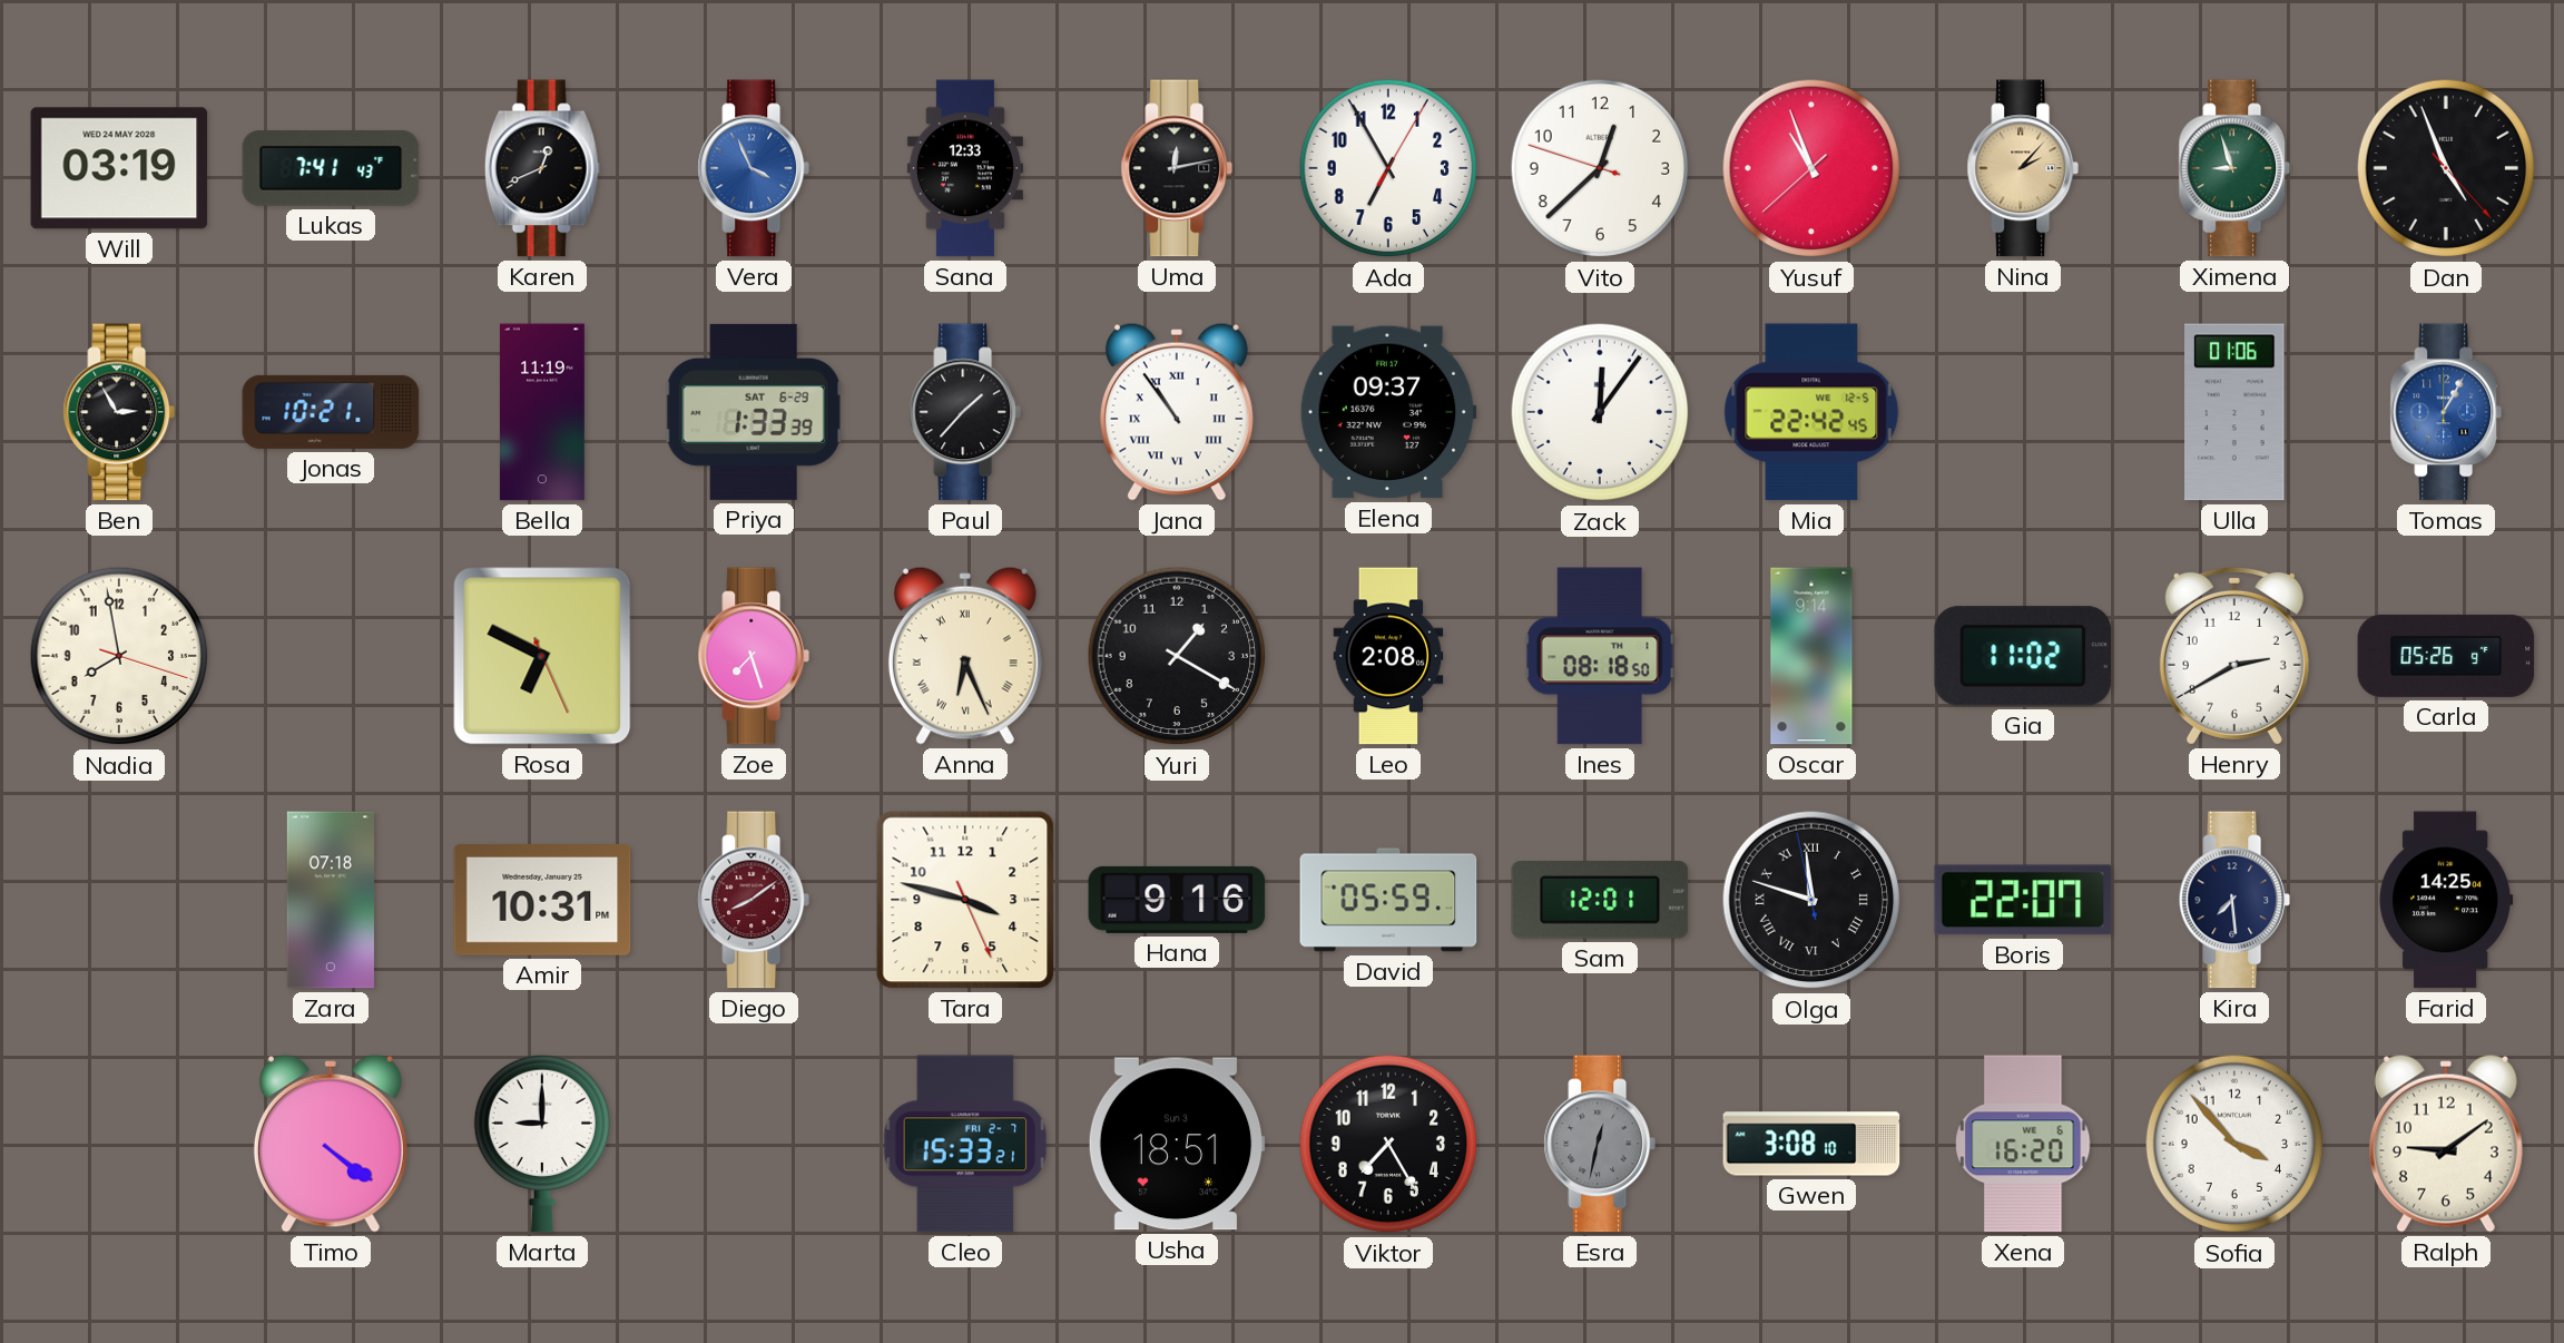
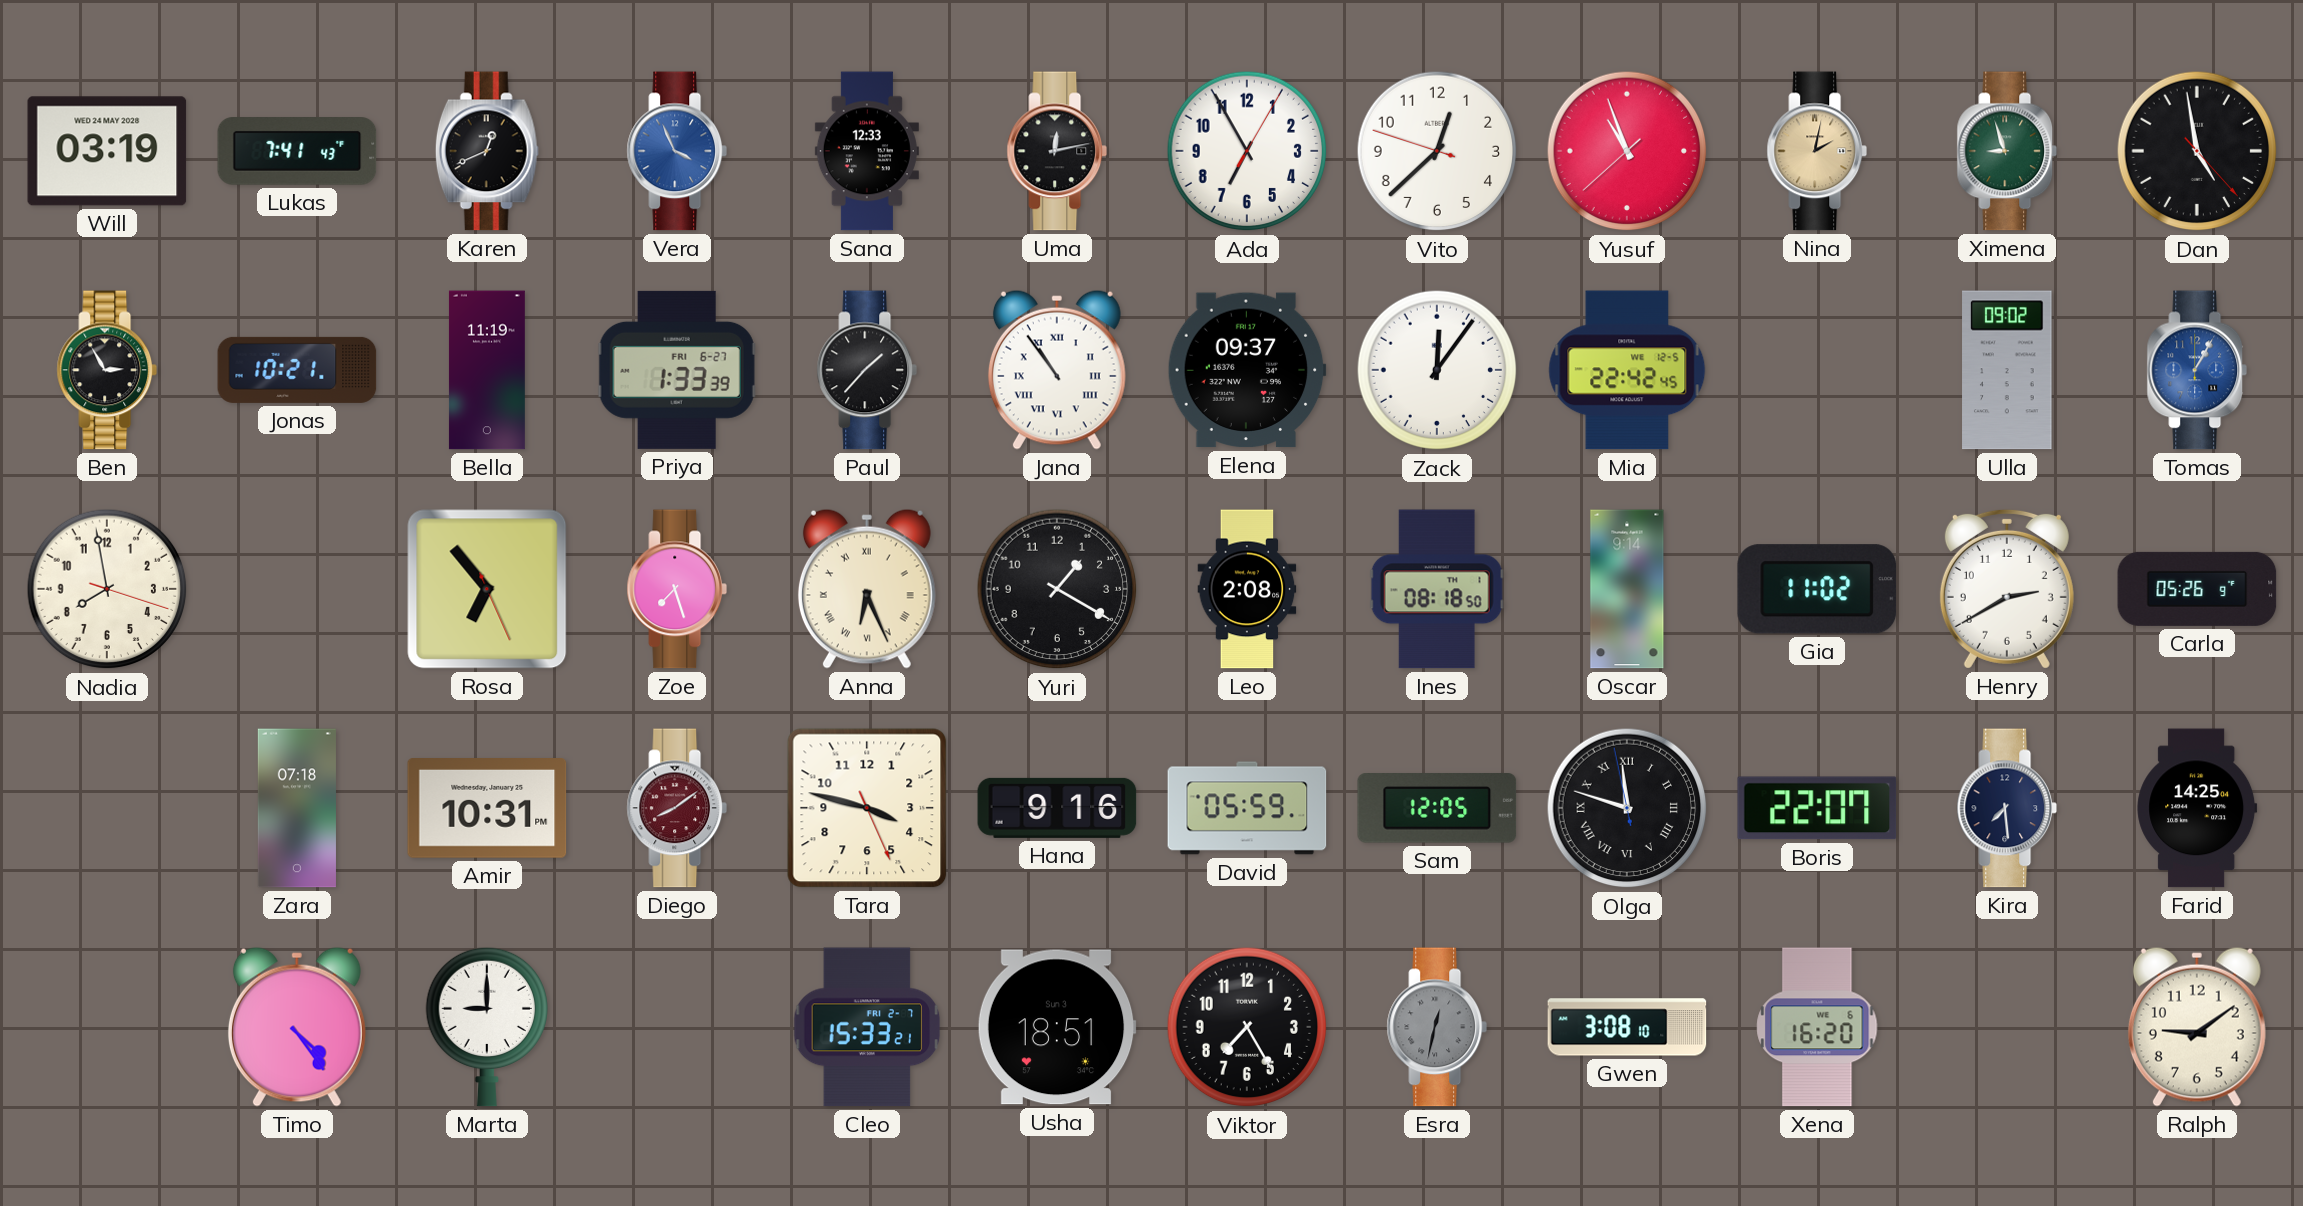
Nina: 2:07 -> 2:02
Dan: 4:56 -> 4:58
Priya date: SAT 6-29 -> FRI 6-27
Ulla: 01:06 -> 09:02
Rosa: 6:49 -> 6:53
Sam: 12:01 -> 12:05
Timo: 4:21 -> 4:24
Sofia: 3:53 -> none
